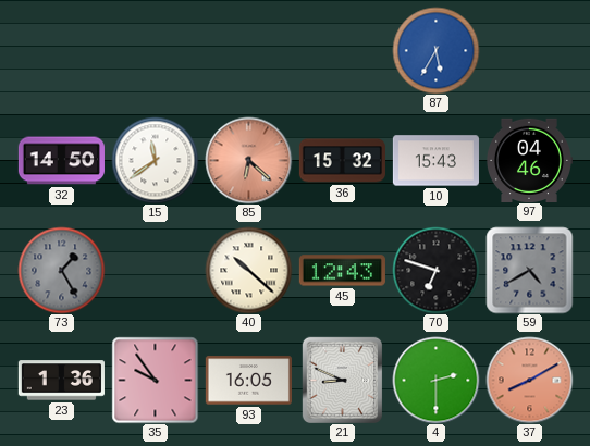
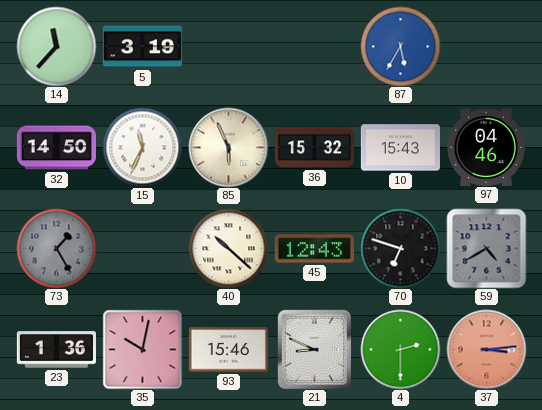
14: none -> 11:37
5: none -> 3:19
15: 11:39 -> 11:34
85: 6:22 -> 5:56
85 dial: salmon -> cream
35: 9:54 -> 10:02
93: 16:05 -> 15:46
37: 8:10 -> 3:14
